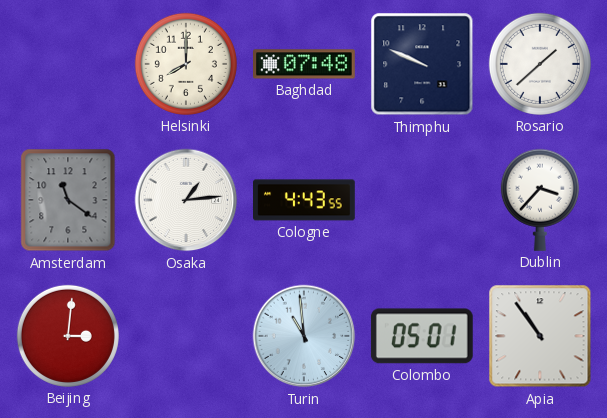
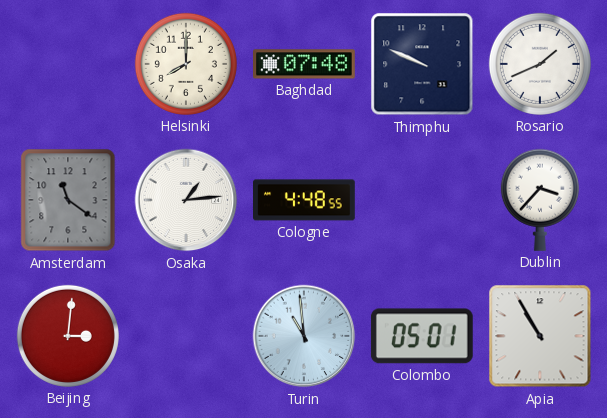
Rosario: 1:38 -> 1:41
Cologne: 4:43 -> 4:48
Apia: 10:54 -> 10:55
